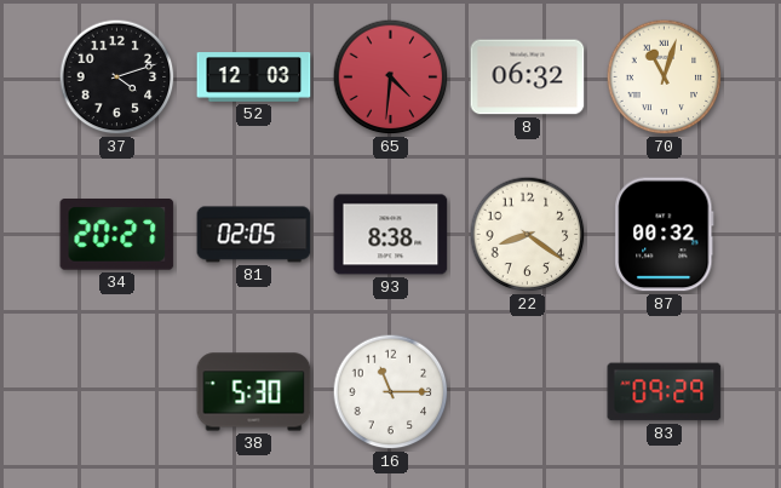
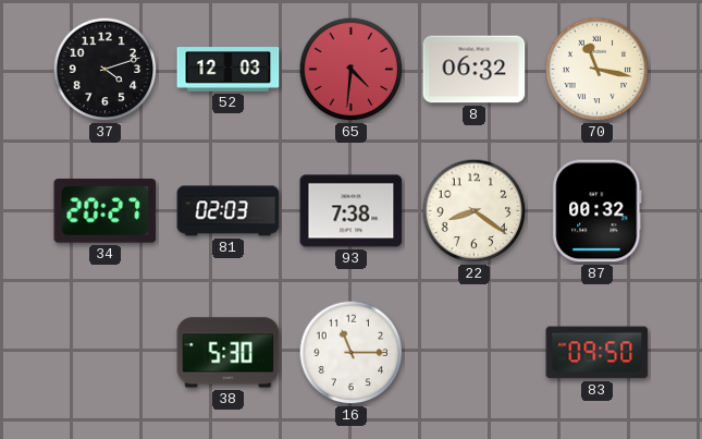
70: 11:03 -> 11:17
81: 02:05 -> 02:03
93: 8:38 -> 7:38
83: 09:29 -> 09:50
